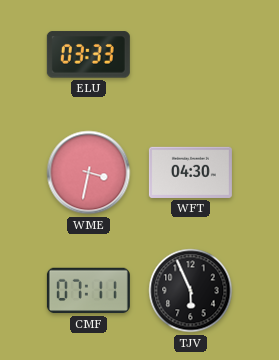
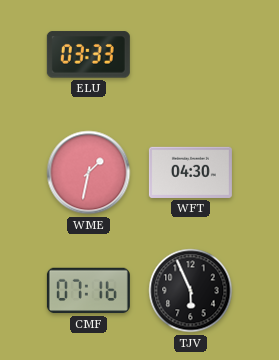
WME: 3:32 -> 1:32
CMF: 07:11 -> 07:16
